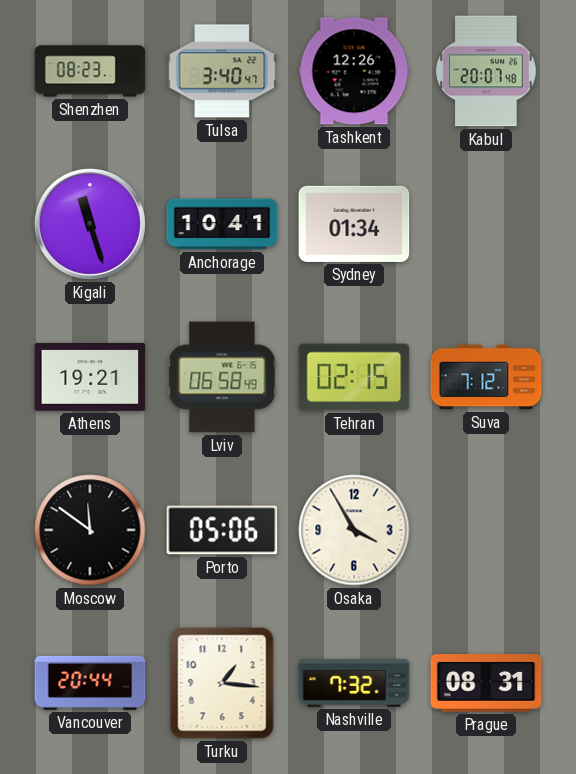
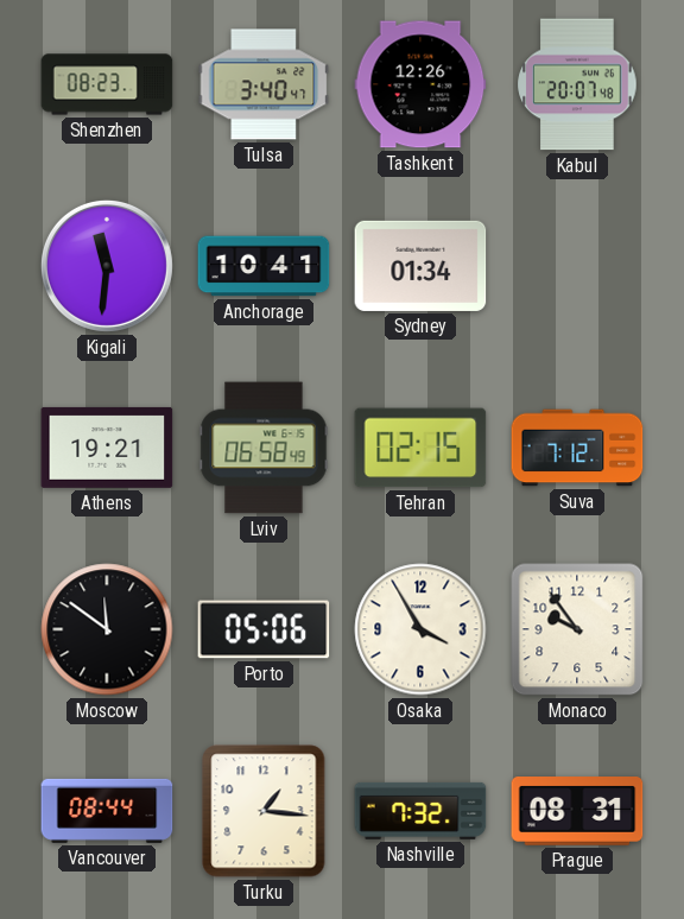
Kigali: 11:27 -> 11:31
Monaco: none -> 9:54
Vancouver: 20:44 -> 08:44
